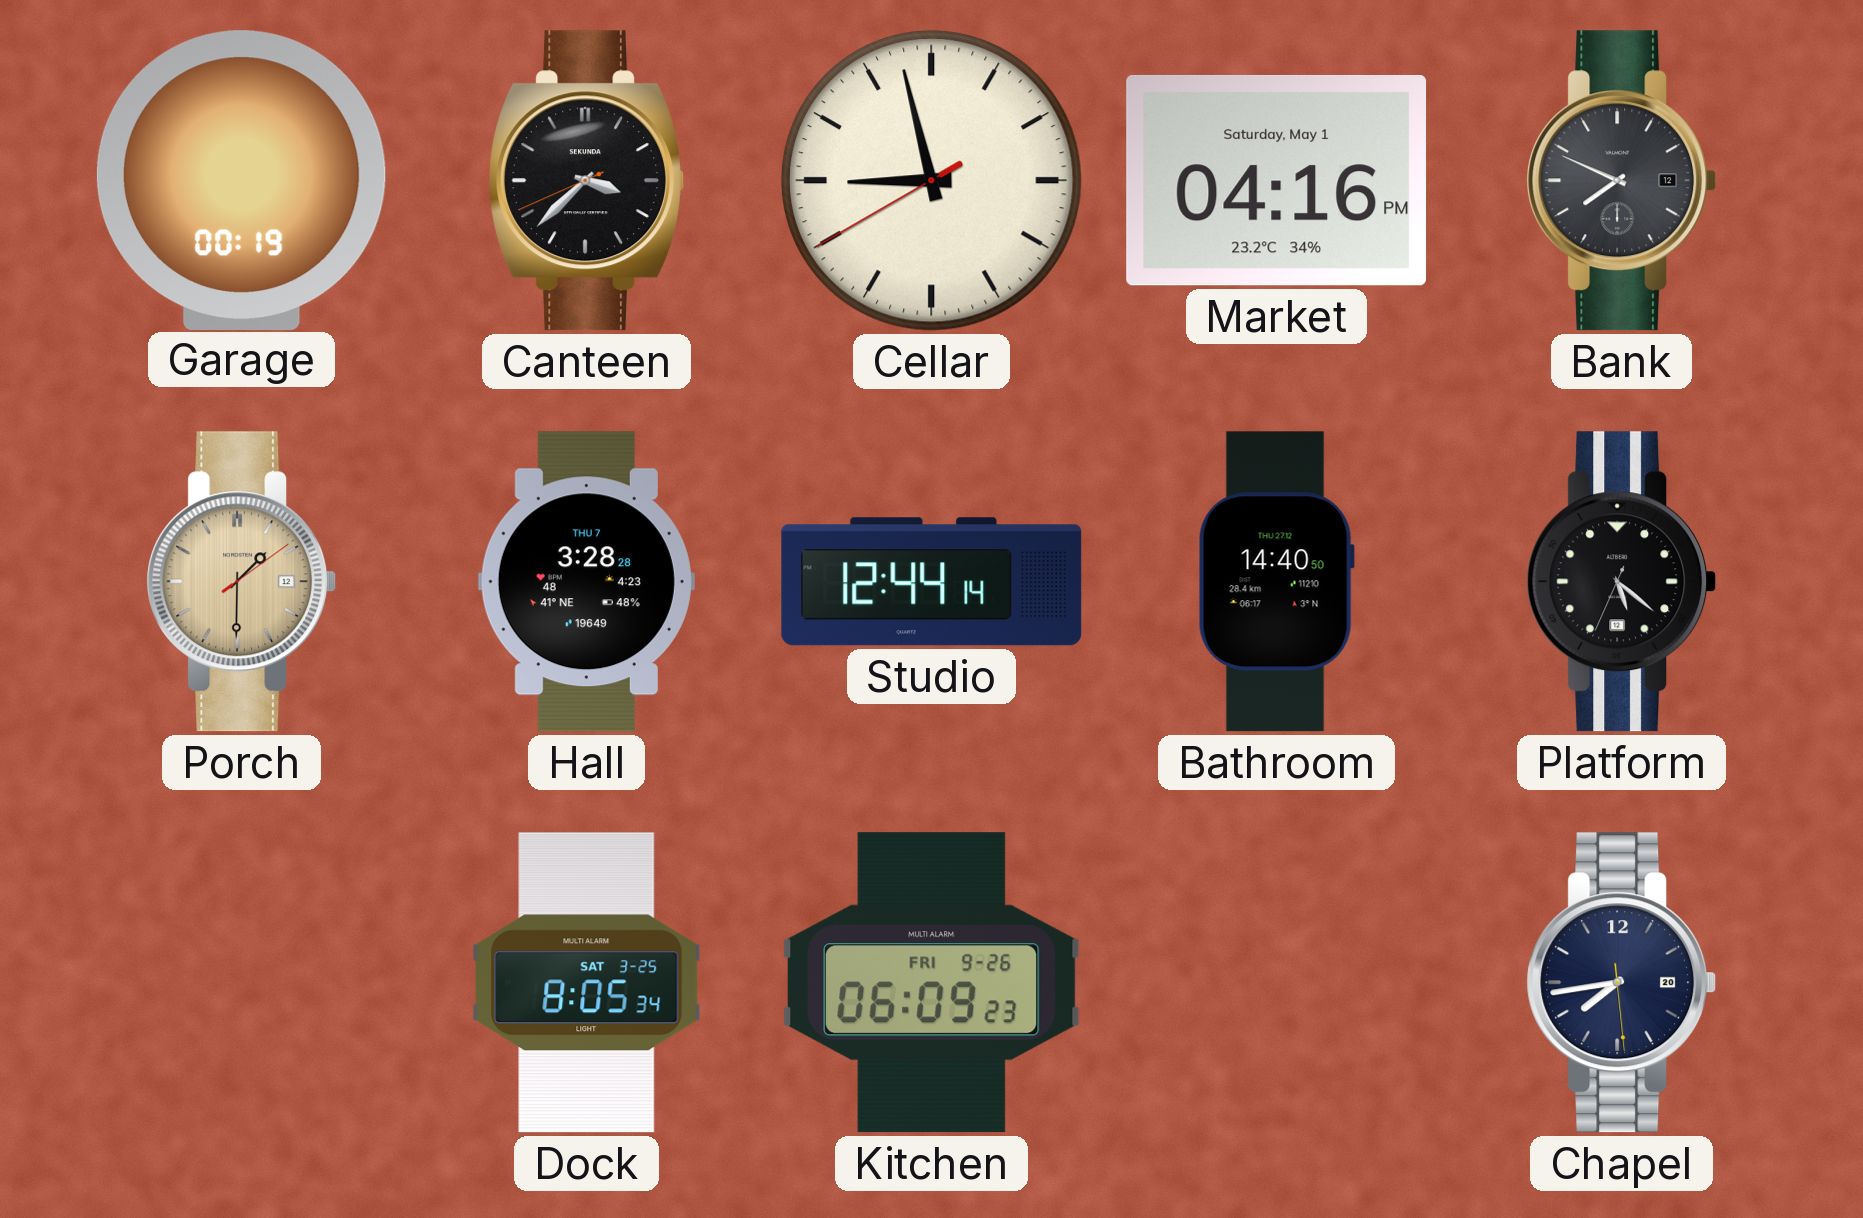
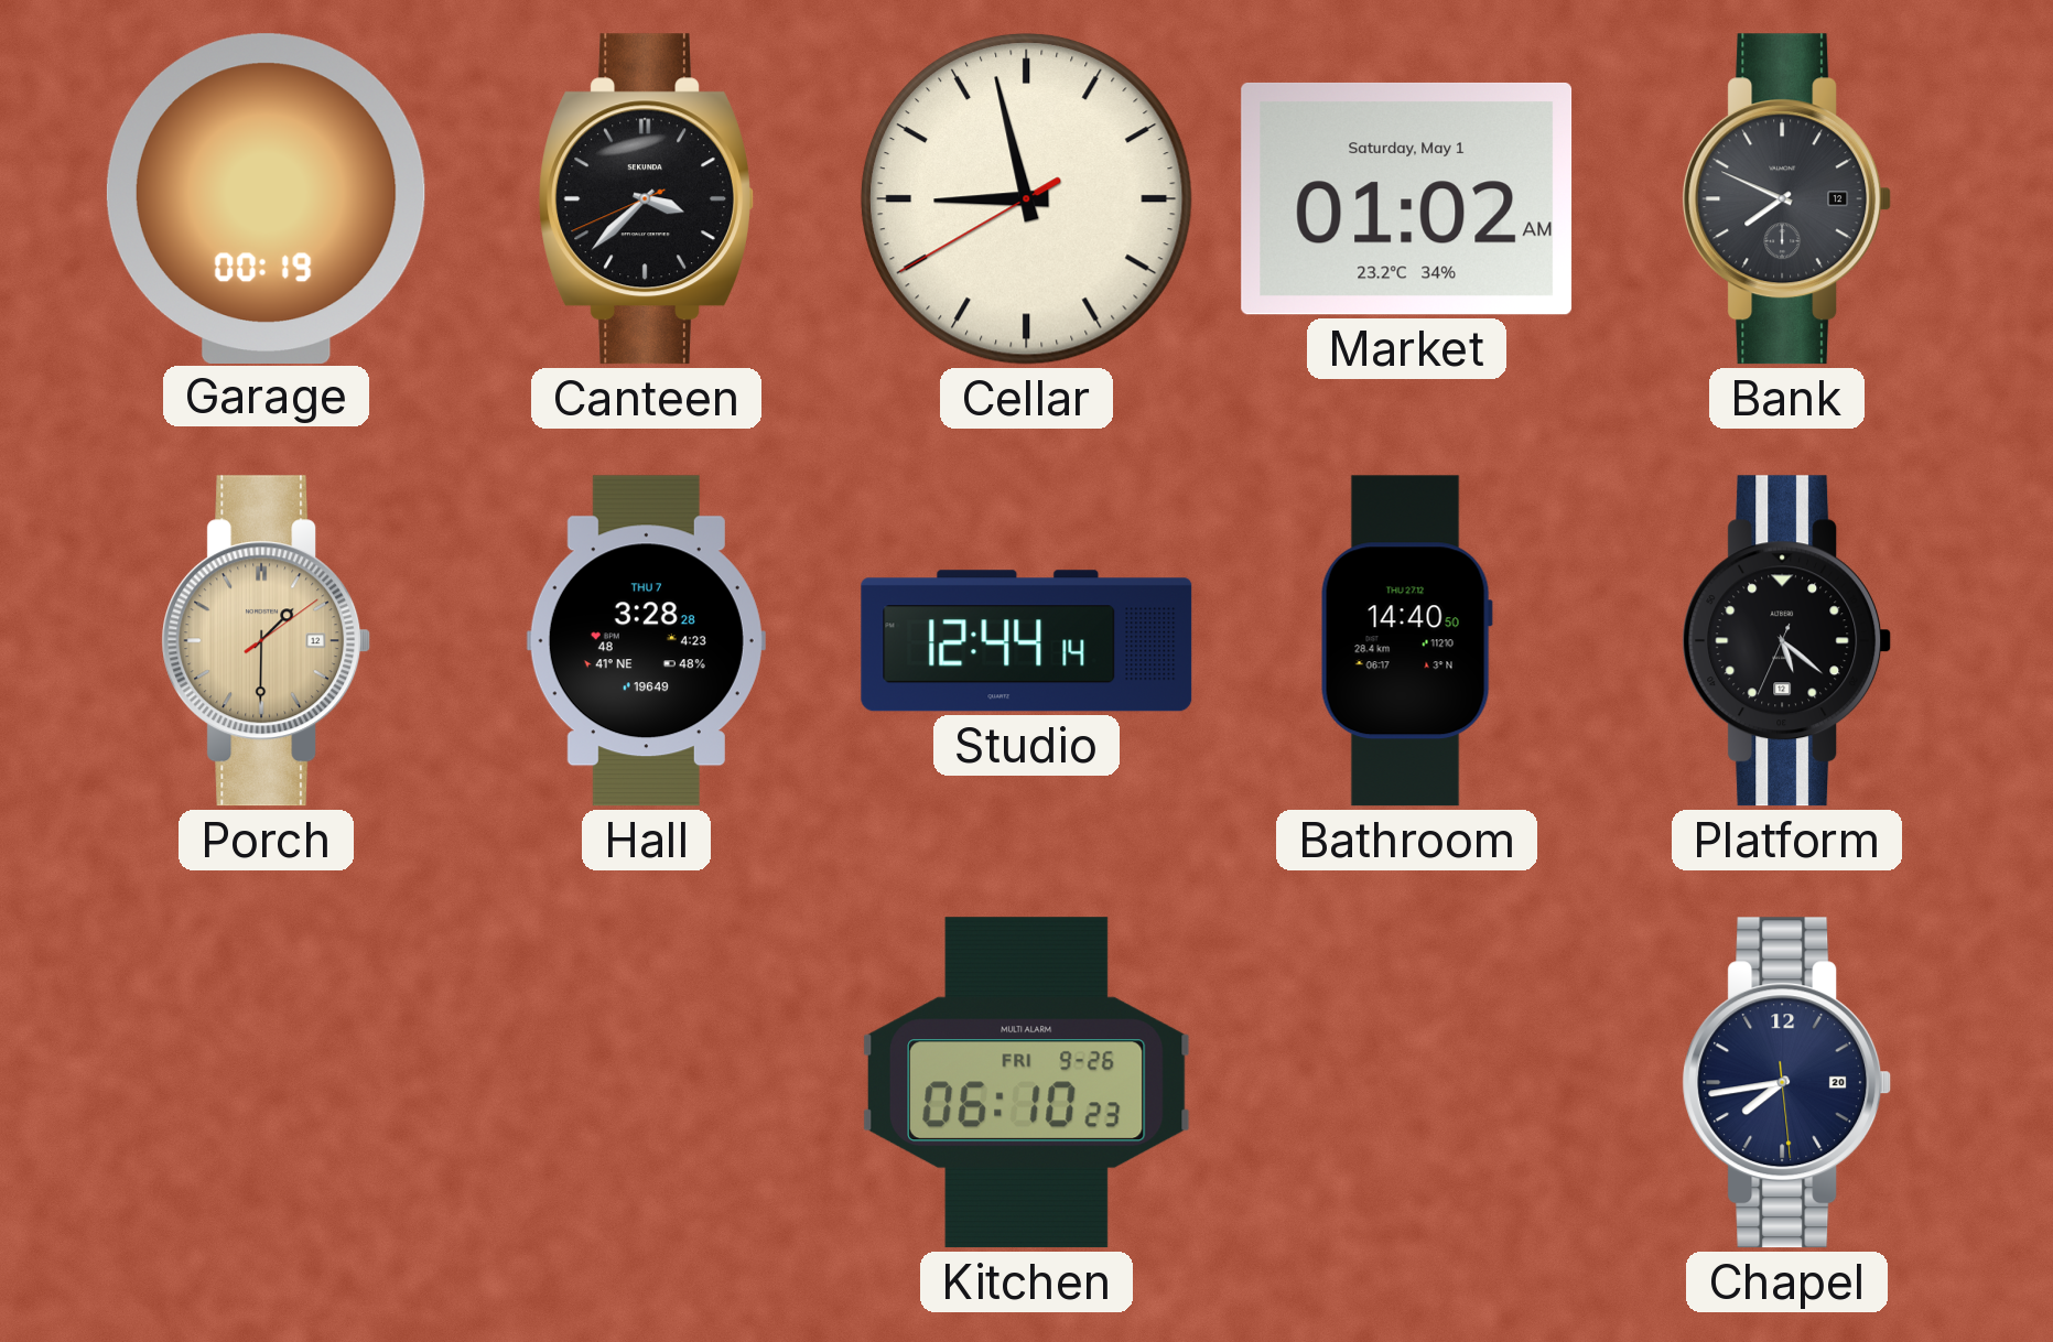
Market: 04:16 -> 01:02
Dock: 8:05 -> none
Kitchen: 06:09 -> 06:10
